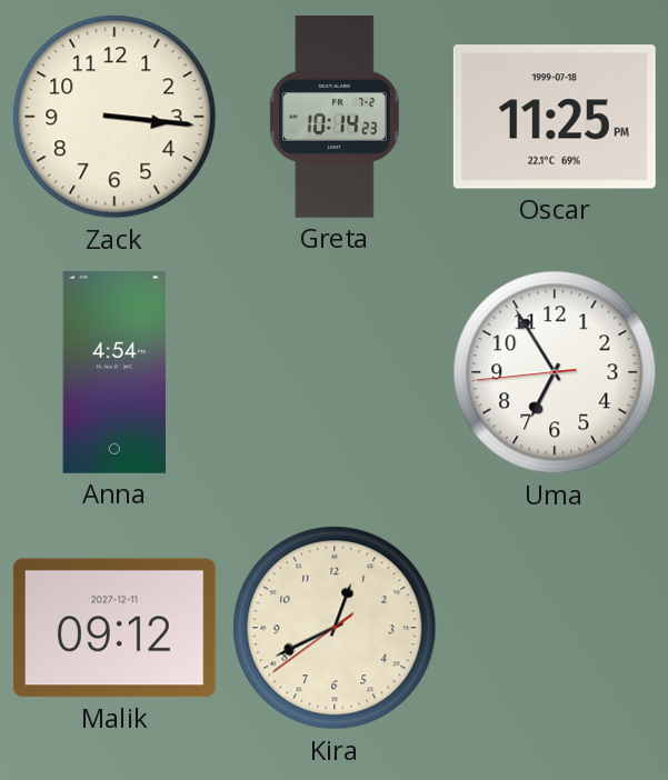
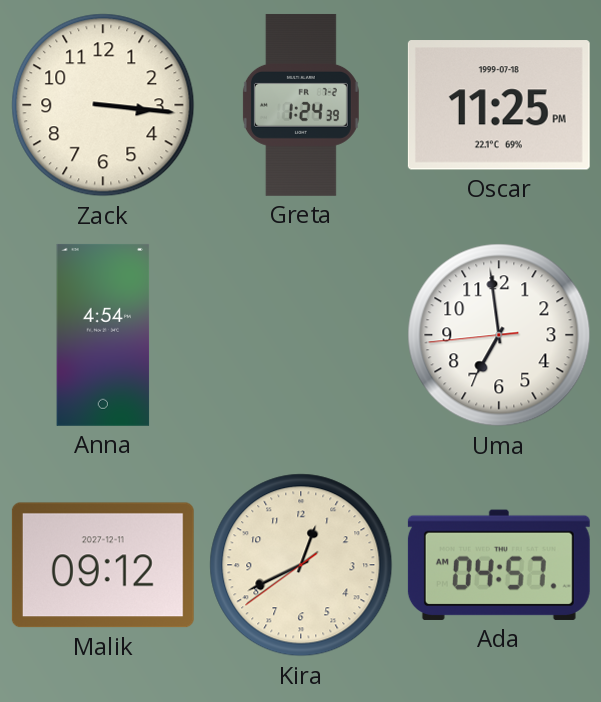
Greta: 10:14 -> 1:24
Uma: 6:54 -> 6:58
Ada: none -> 04:57
